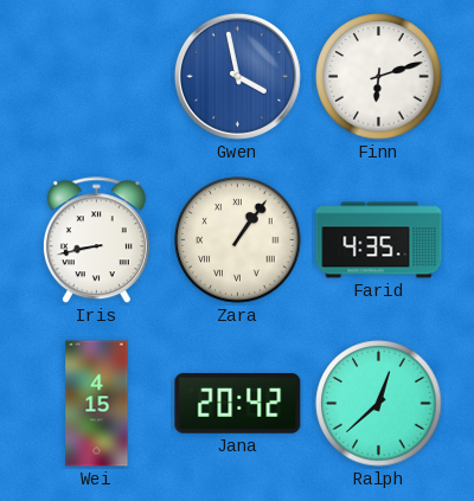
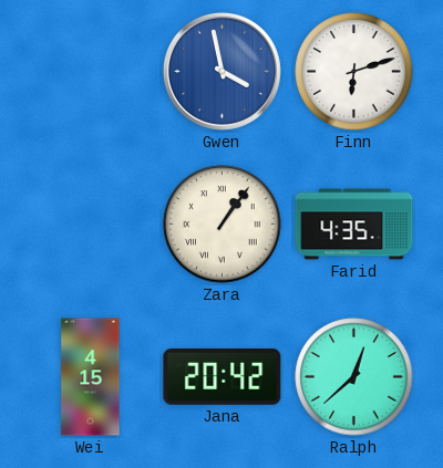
Iris: 8:43 -> none
